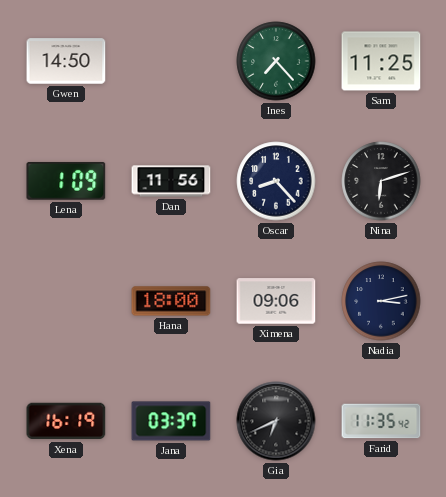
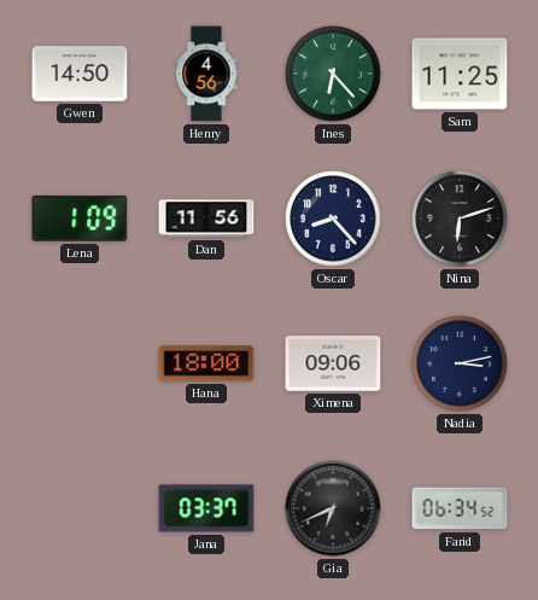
Henry: none -> 4:56
Ines: 7:23 -> 6:23
Xena: 16:19 -> none
Farid: 11:35 -> 06:34
